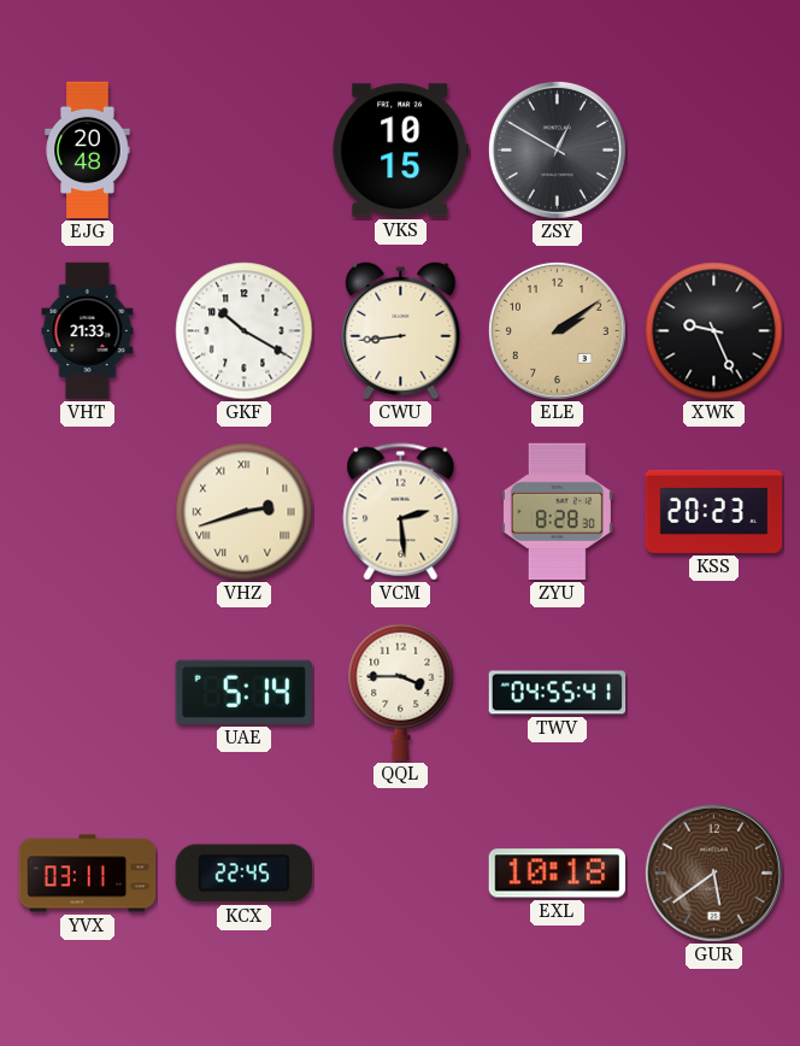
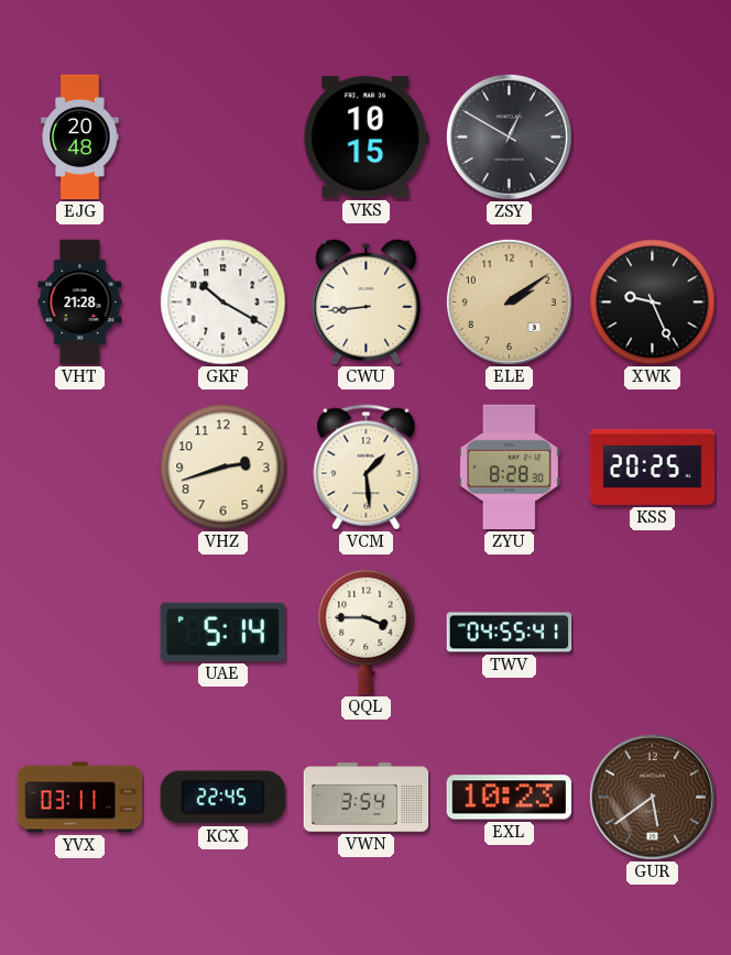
VHT: 21:33 -> 21:28
VHZ numerals: Roman -> Arabic
VCM: 2:29 -> 1:29
KSS: 20:23 -> 20:25
VWN: none -> 3:54
EXL: 10:18 -> 10:23
